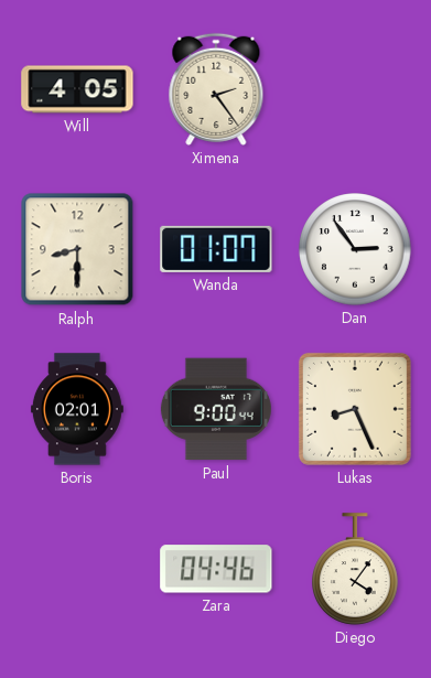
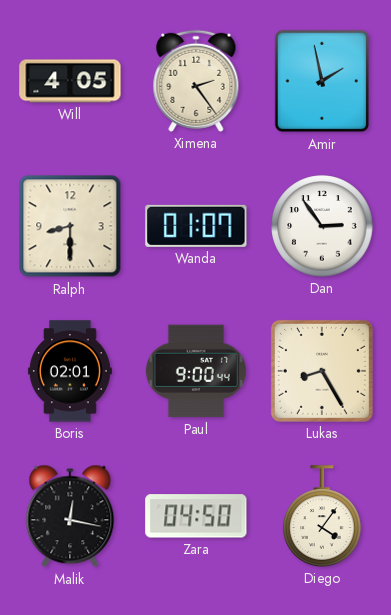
Amir: none -> 1:58
Lukas: 8:26 -> 8:25
Malik: none -> 12:17
Zara: 04:46 -> 04:50
